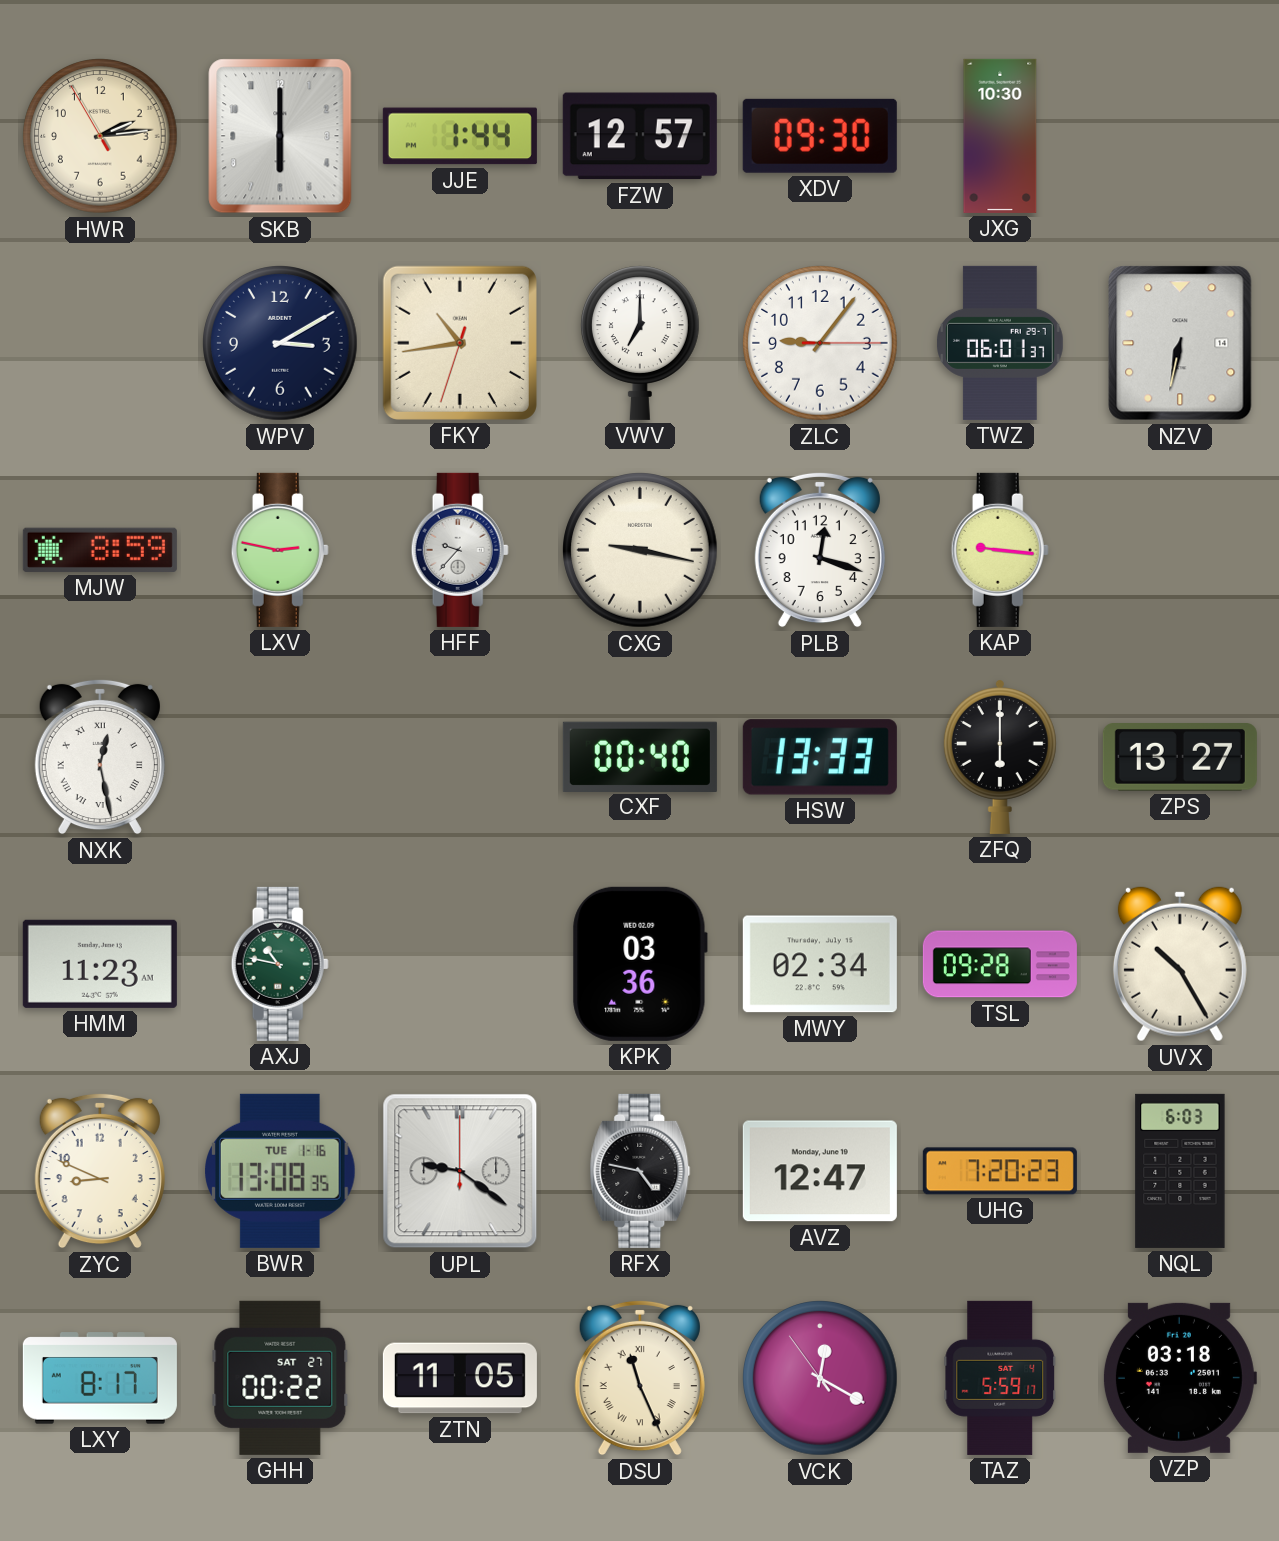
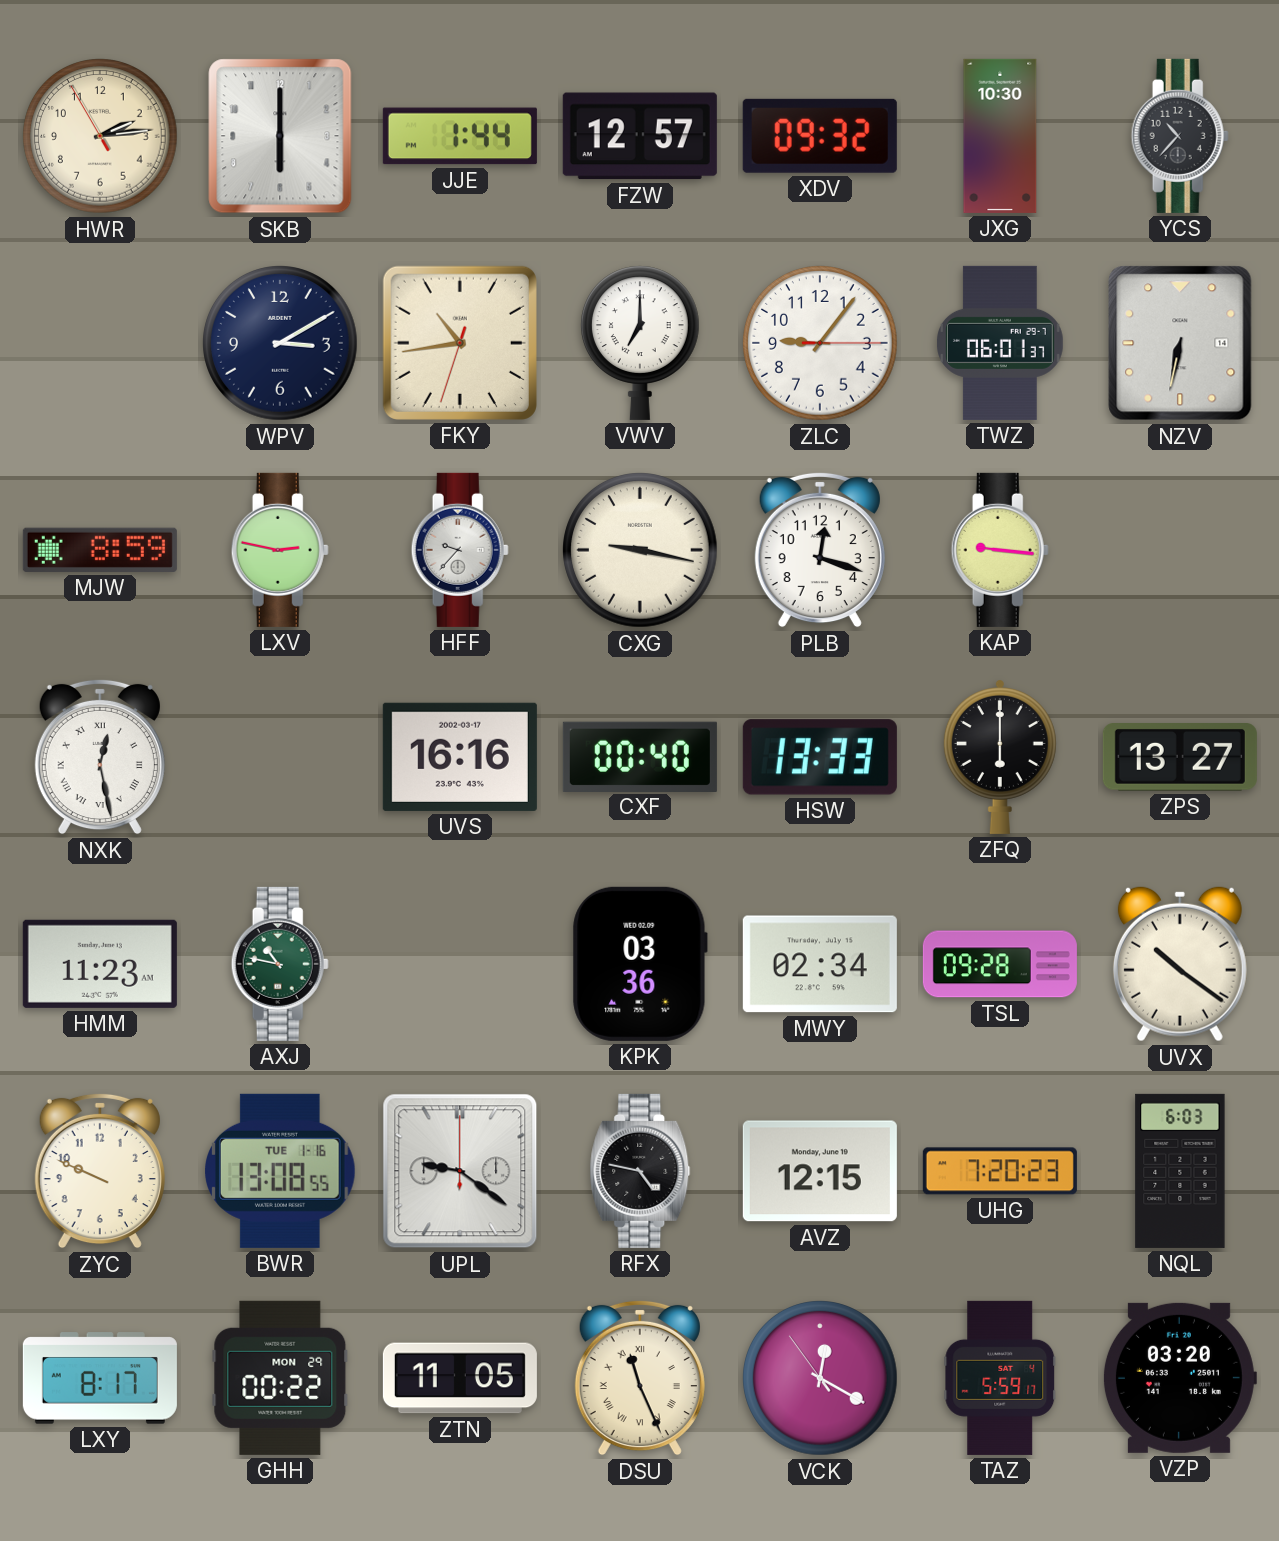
XDV: 09:30 -> 09:32
YCS: none -> 10:37
UVS: none -> 16:16
UVX: 10:25 -> 10:21
ZYC: 8:49 -> 9:49
BWR: 13:08:35 -> 13:08:55
AVZ: 12:47 -> 12:15
GHH date: SAT 27 -> MON 29
VZP: 03:18 -> 03:20
